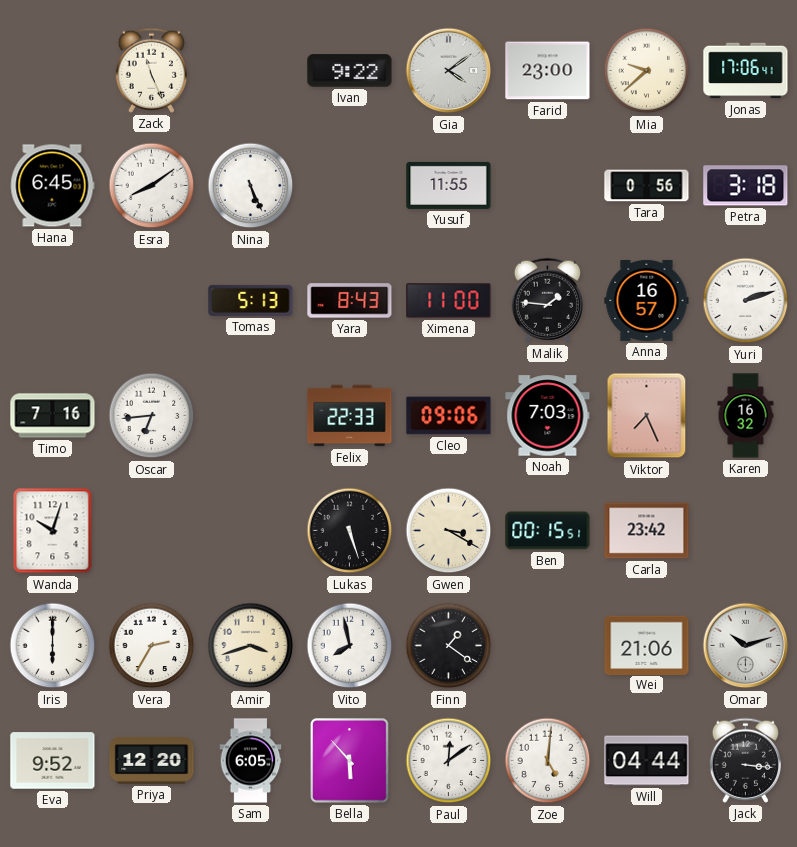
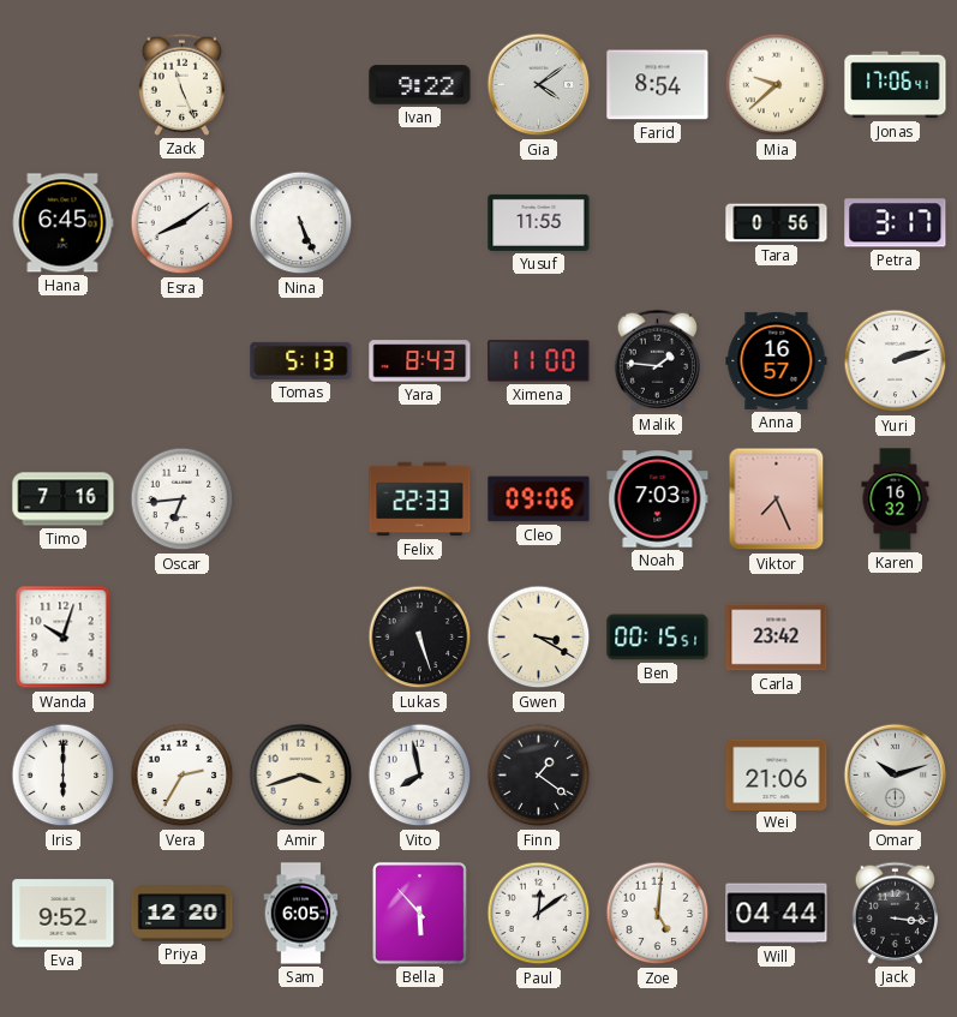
Farid: 23:00 -> 8:54
Petra: 3:18 -> 3:17
